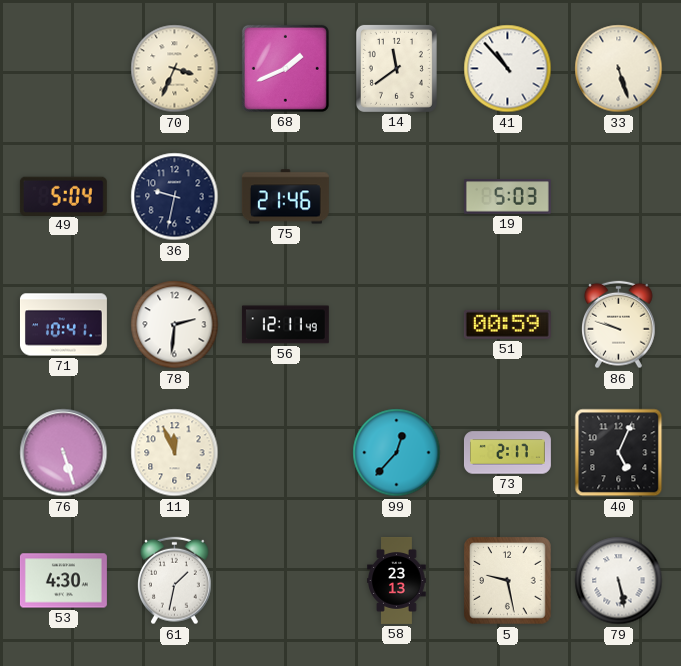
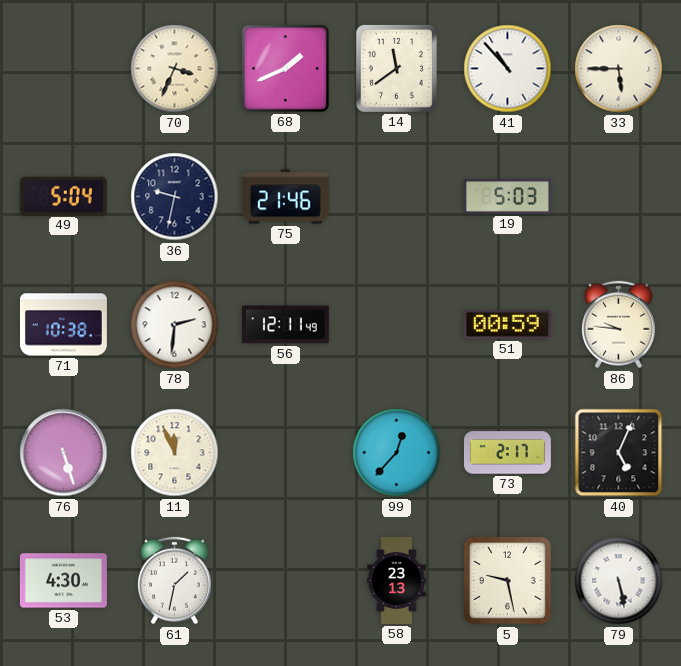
33: 5:27 -> 5:45
71: 10:41 -> 10:38
86: 9:48 -> 9:46
